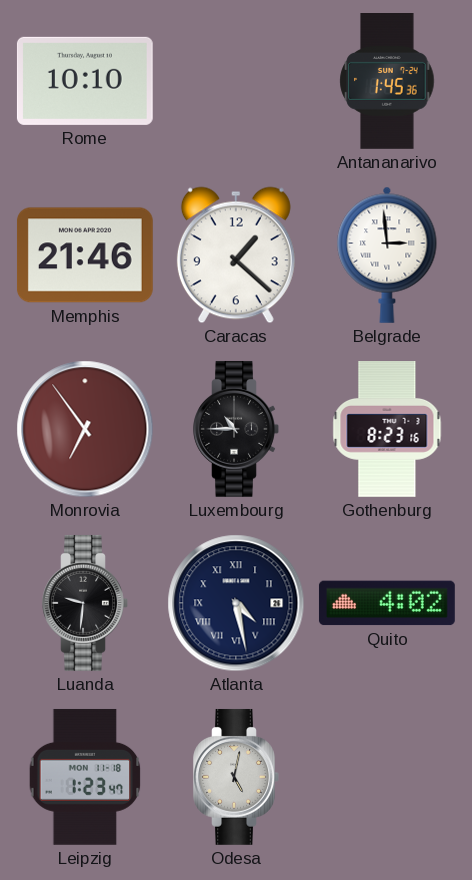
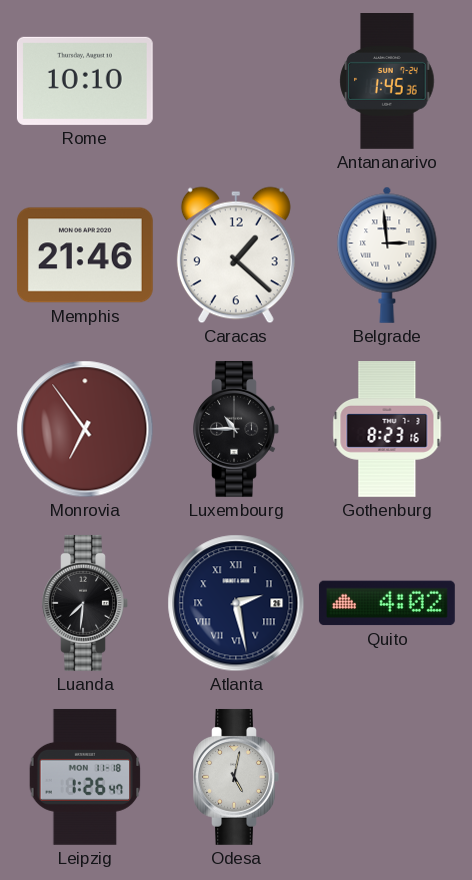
Luanda: 9:31 -> 7:31
Atlanta: 4:28 -> 2:28
Leipzig: 1:23 -> 1:26
